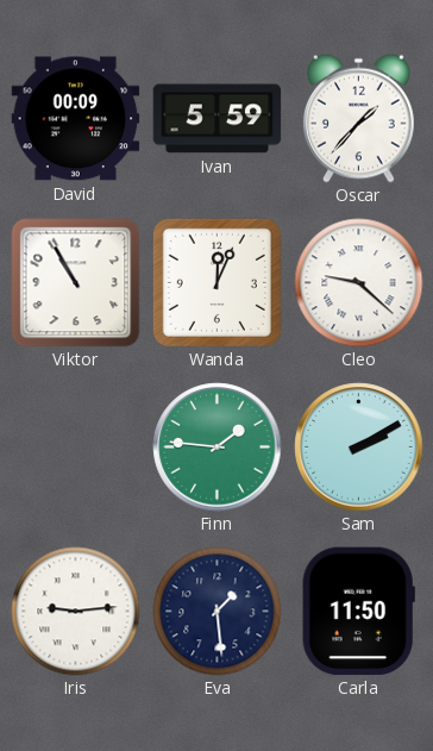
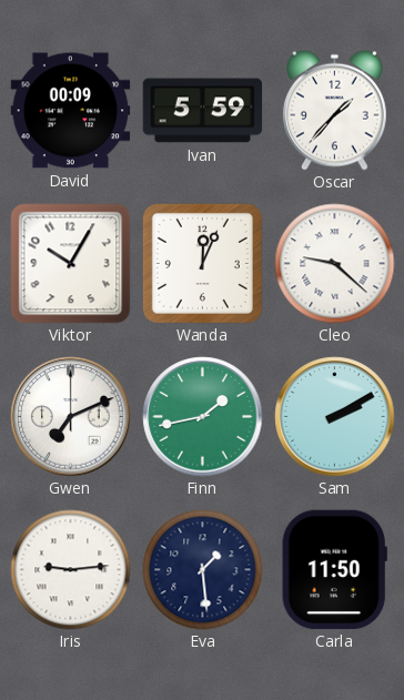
Viktor: 10:55 -> 10:05
Gwen: none -> 7:11
Finn: 1:46 -> 1:43
